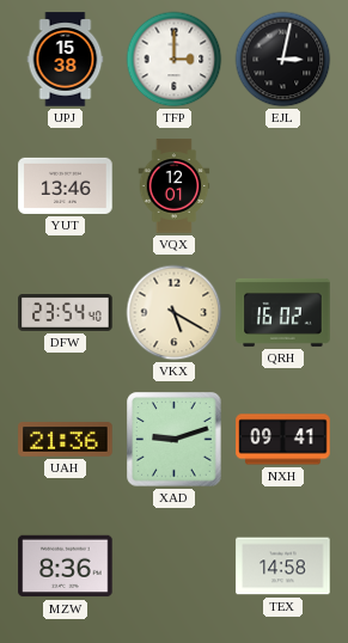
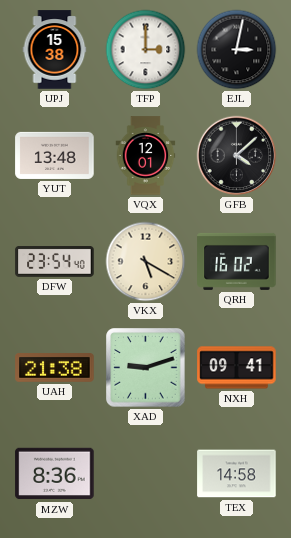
YUT: 13:46 -> 13:48
GFB: none -> 4:08
UAH: 21:36 -> 21:38
